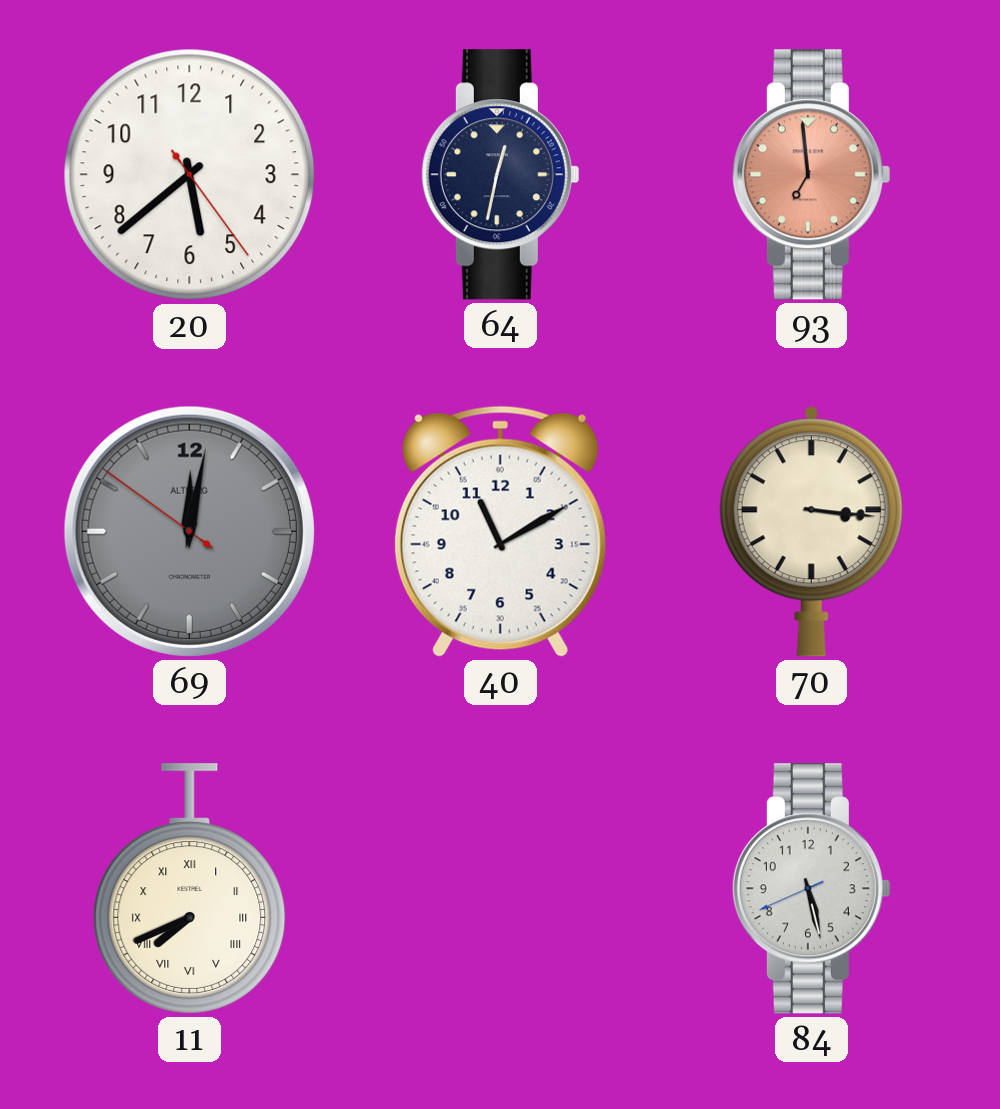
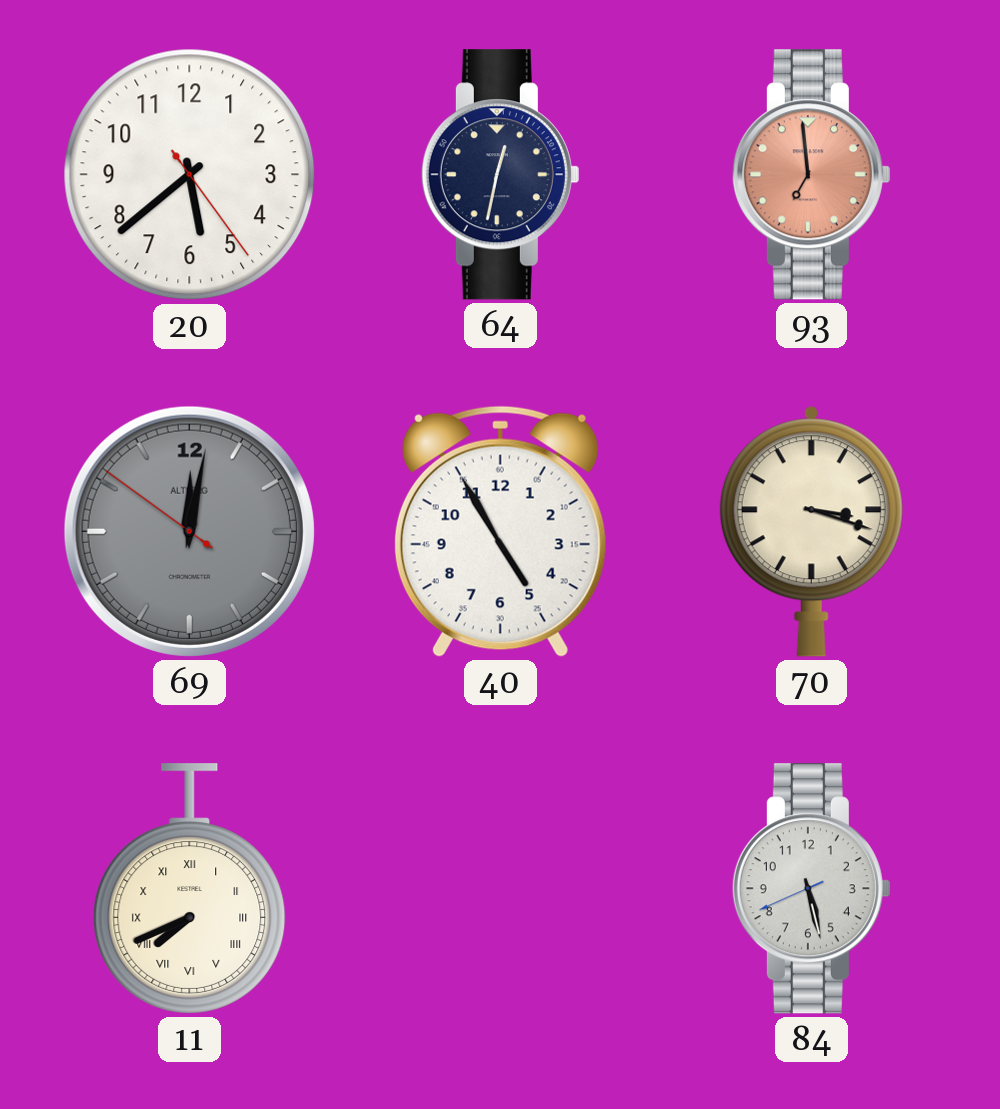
40: 11:10 -> 4:55
70: 3:16 -> 3:18
